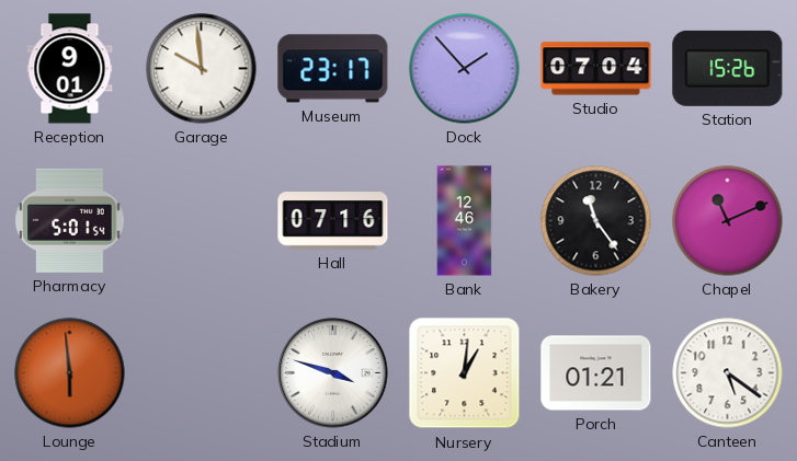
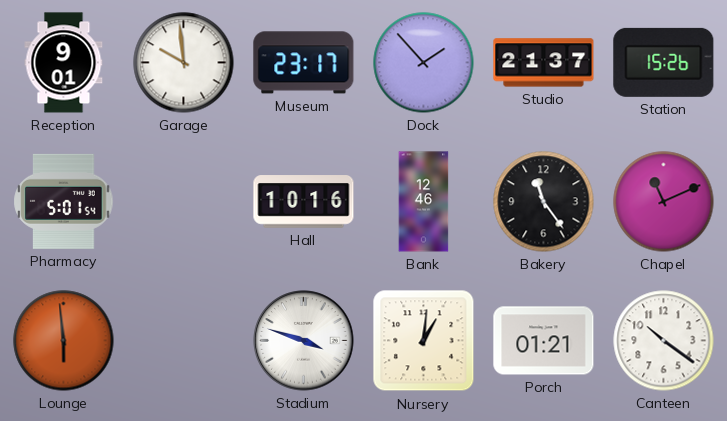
Studio: 07:04 -> 21:37
Hall: 07:16 -> 10:16
Canteen: 5:21 -> 10:21
